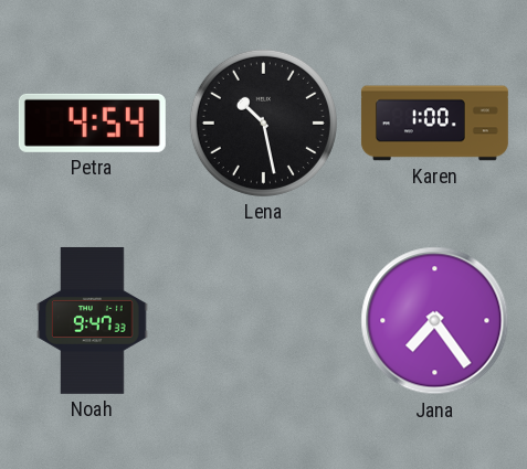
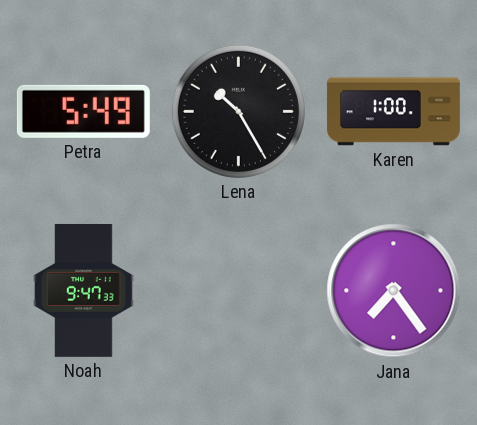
Petra: 4:54 -> 5:49
Lena: 10:28 -> 10:25
